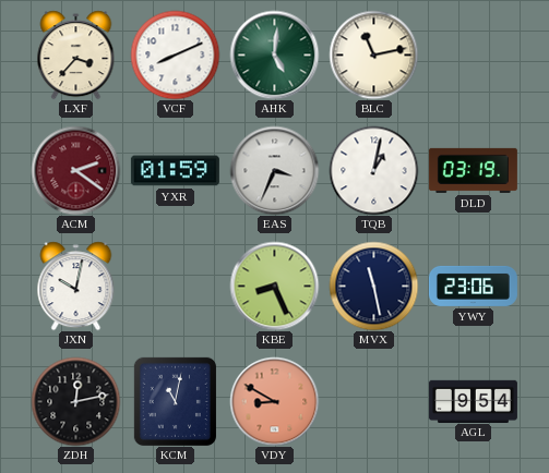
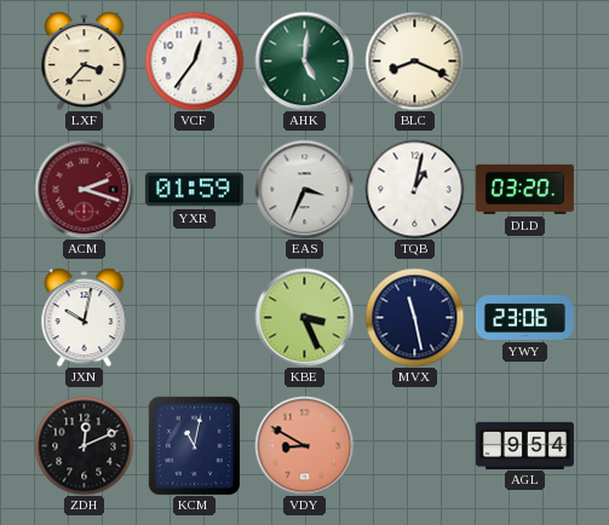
VCF: 8:11 -> 12:36
BLC: 11:13 -> 8:19
ACM: 2:21 -> 2:18
DLD: 03:19 -> 03:20
KBE: 8:26 -> 3:26
ZDH: 12:13 -> 12:11
